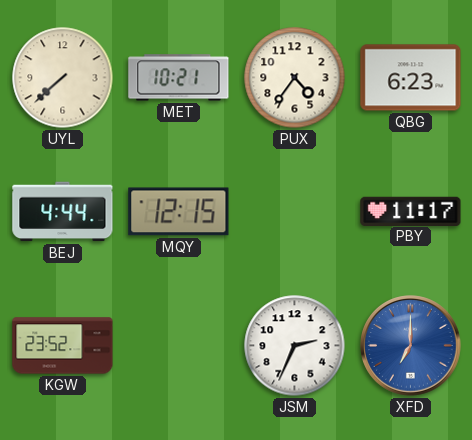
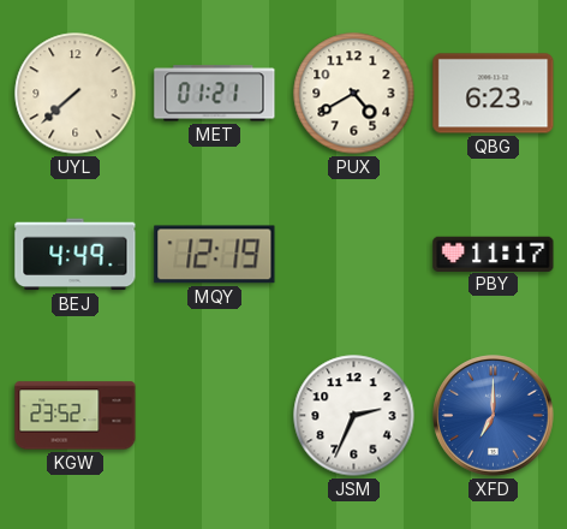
MET: 10:21 -> 01:21
PUX: 4:36 -> 4:40
BEJ: 4:44 -> 4:49
MQY: 12:15 -> 12:19
